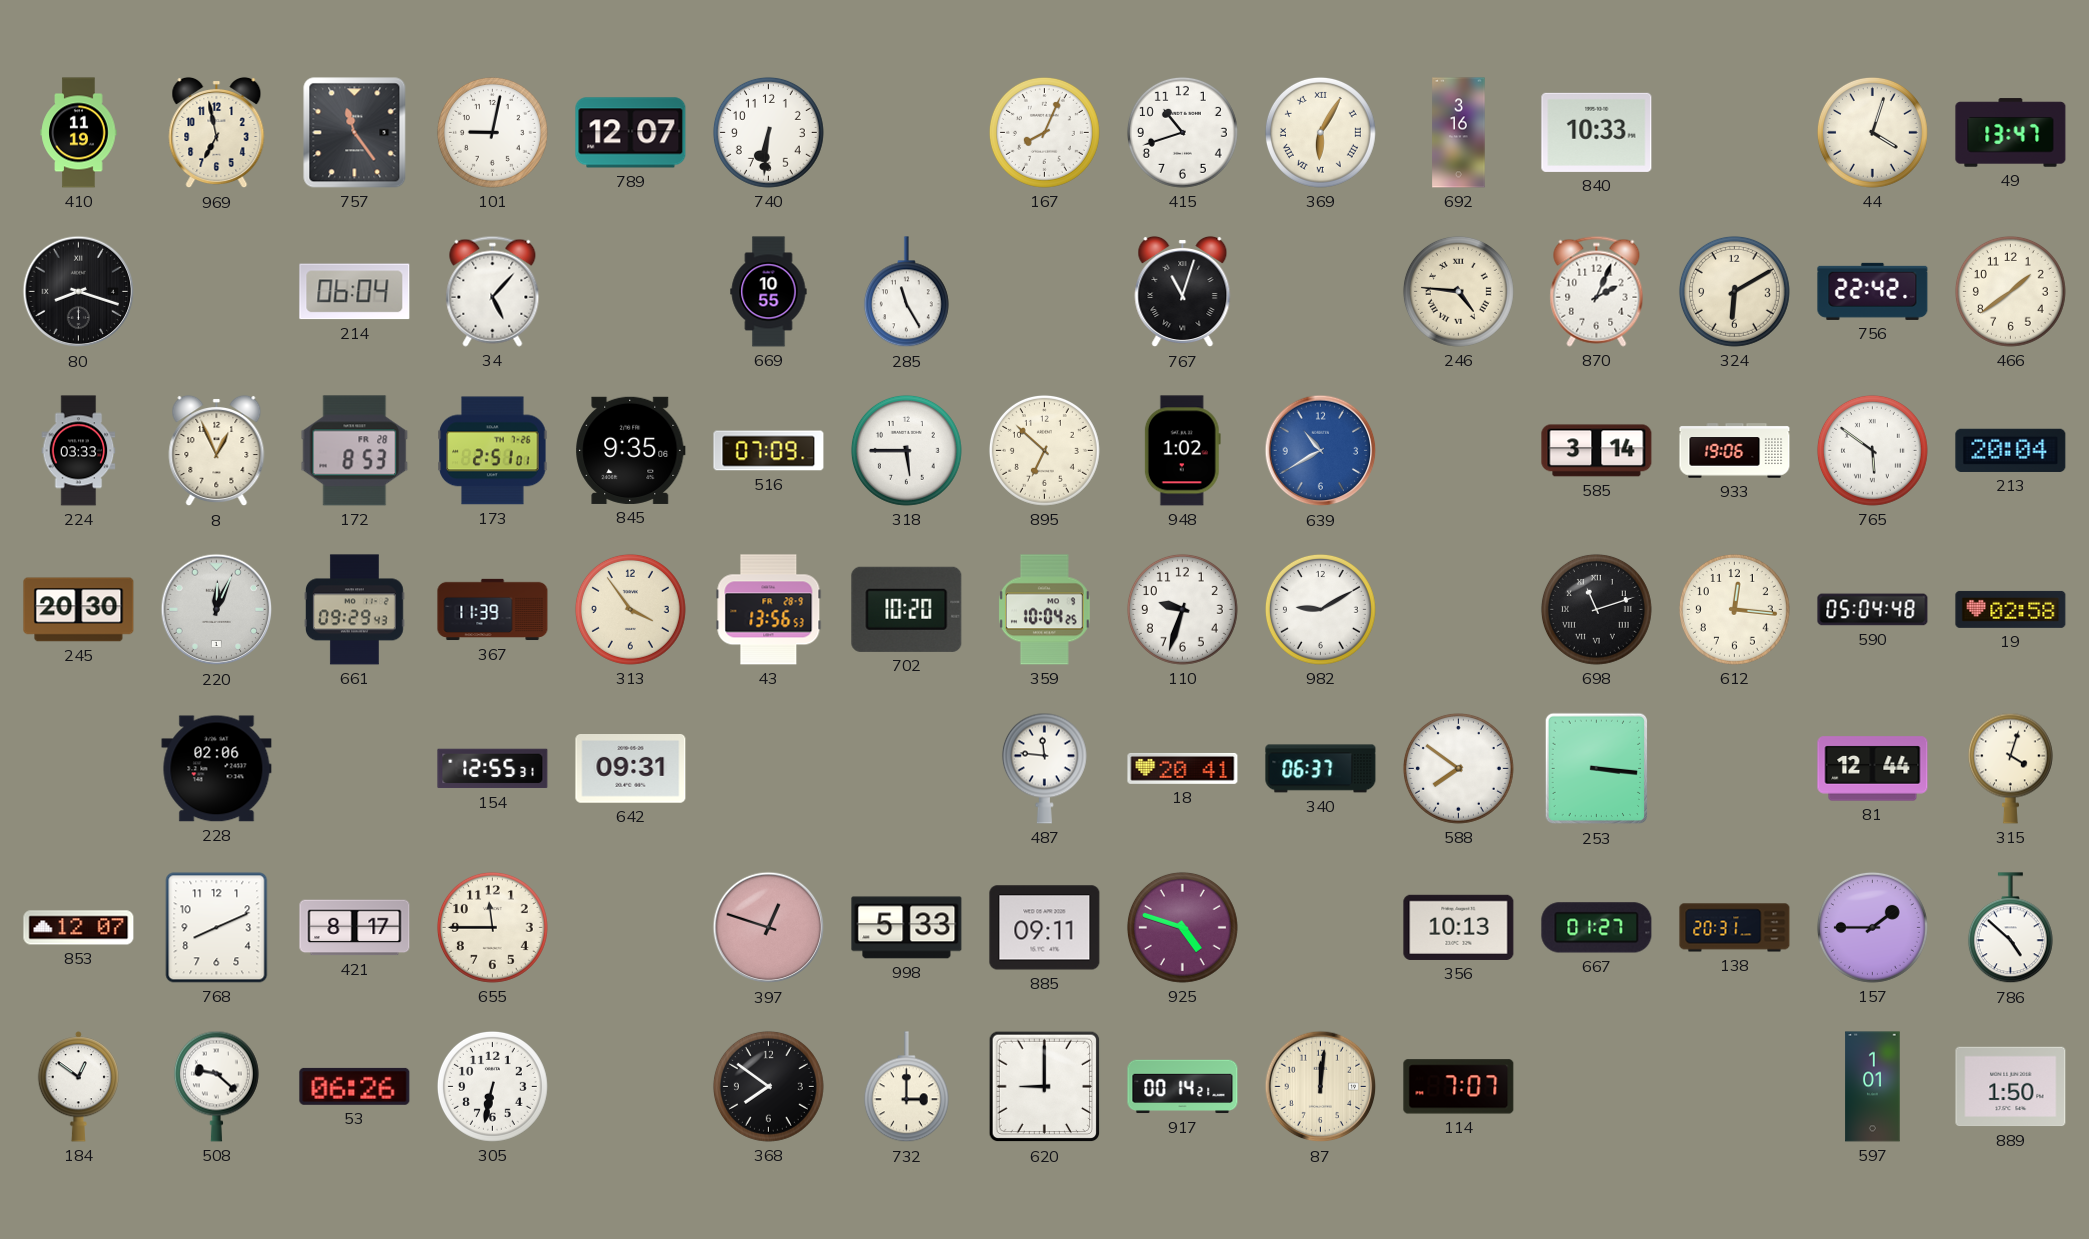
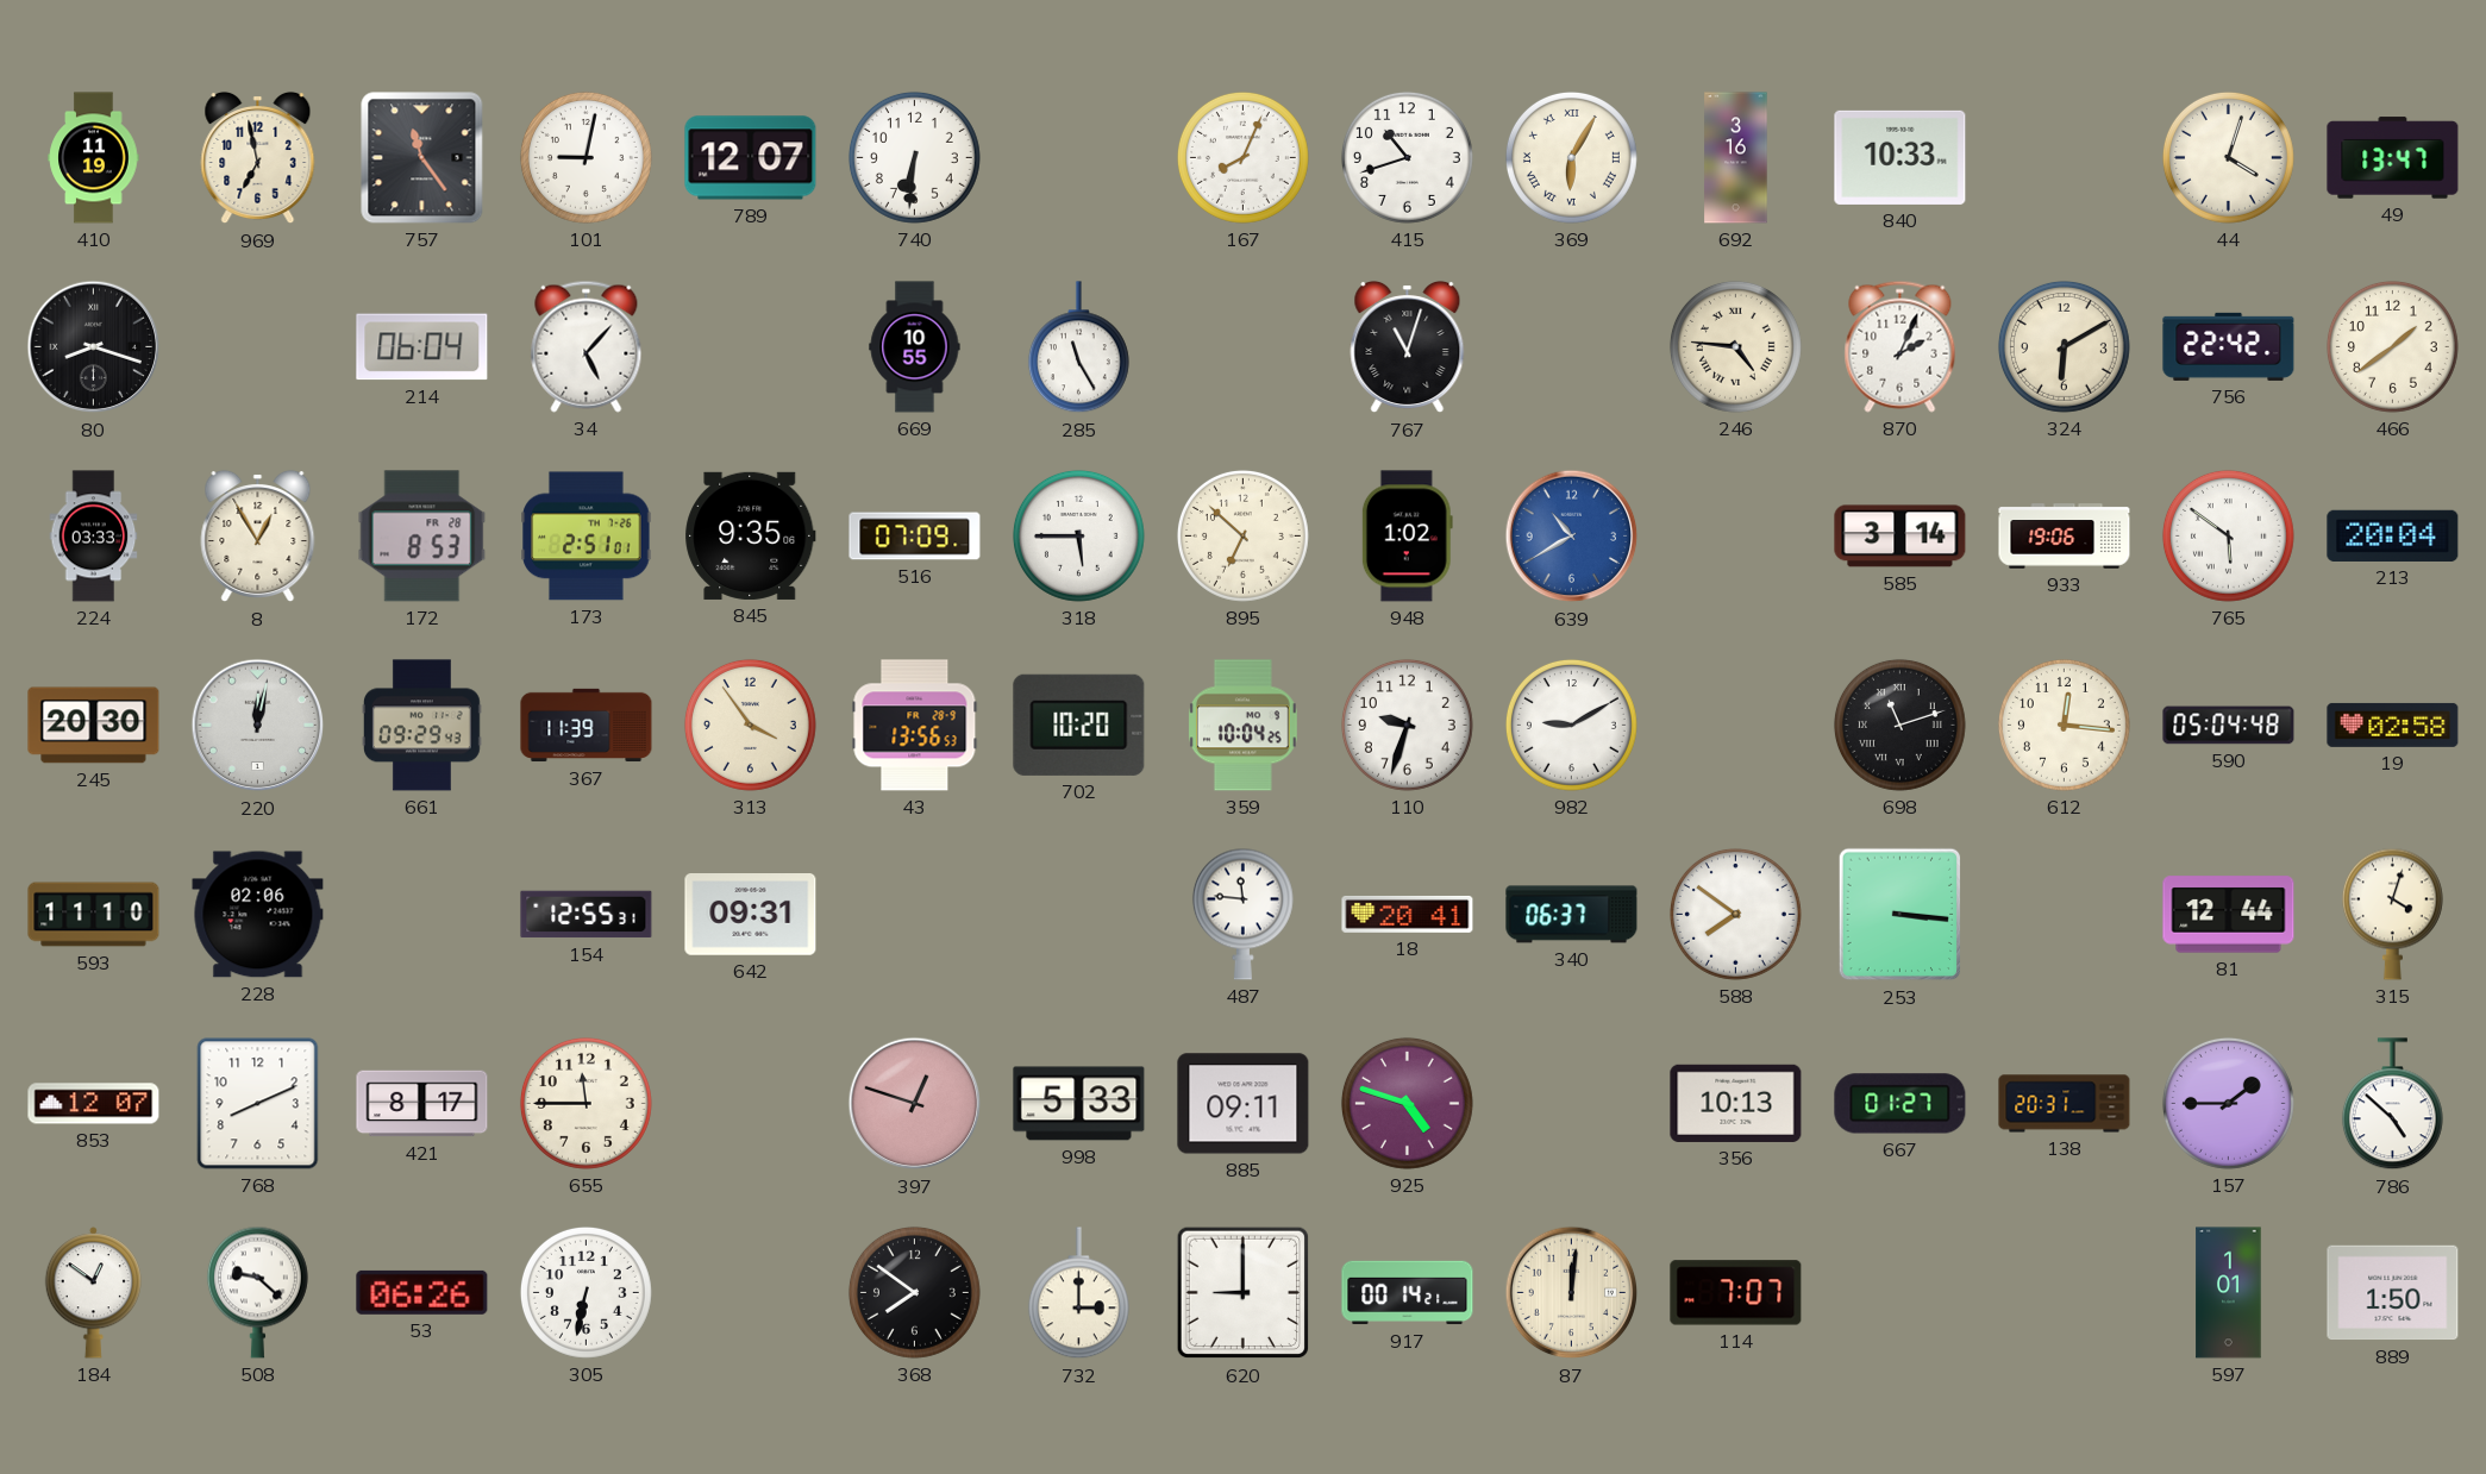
8: 12:56 -> 12:55
220: 12:04 -> 12:02
593: none -> 11:10
